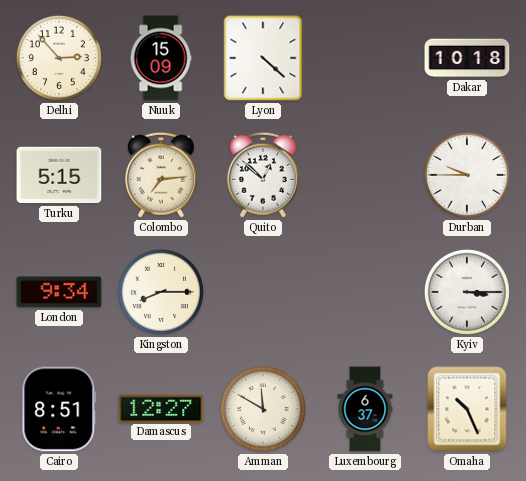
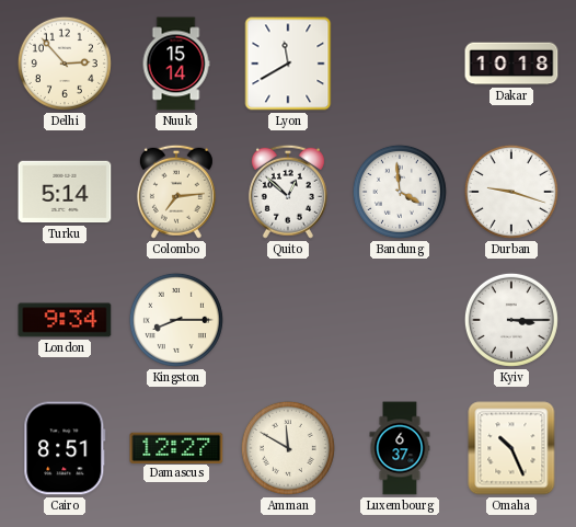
Nuuk: 15:09 -> 15:14
Lyon: 4:22 -> 11:40
Turku: 5:15 -> 5:14
Bandung: none -> 3:59
Durban: 9:45 -> 9:18
